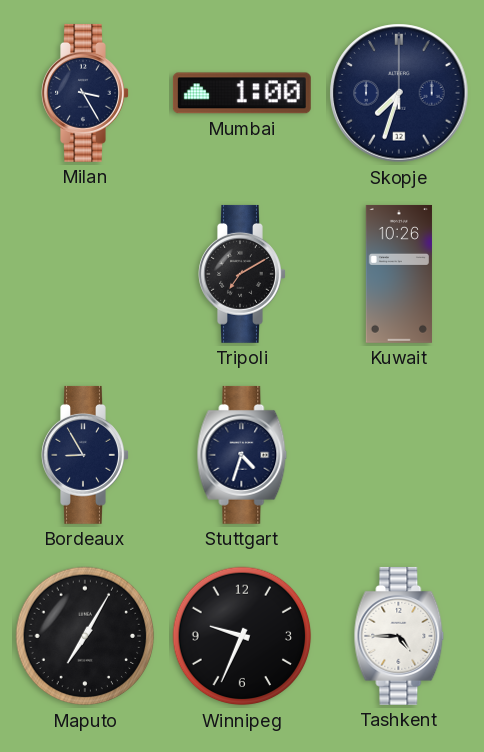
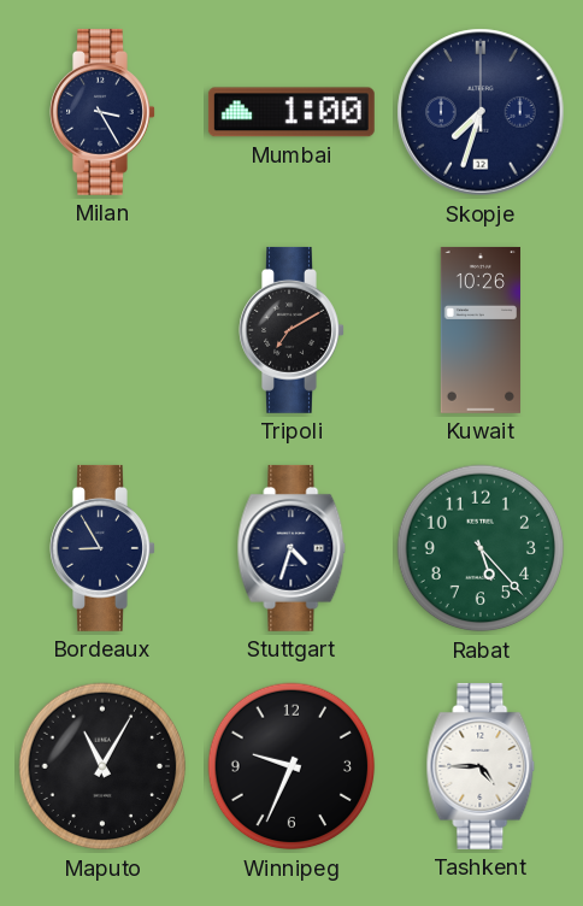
Rabat: none -> 5:23
Maputo: 7:05 -> 11:05
